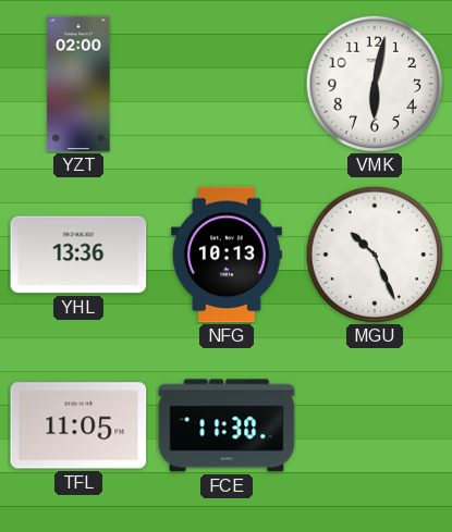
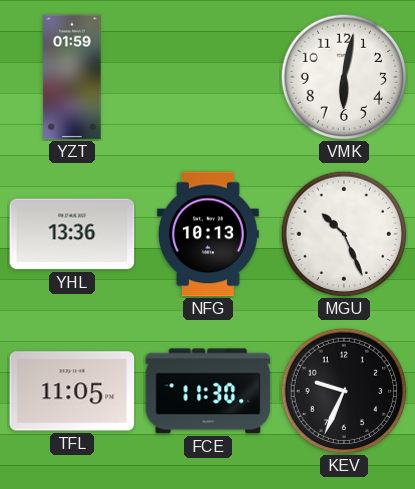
YZT: 02:00 -> 01:59
KEV: none -> 9:34
